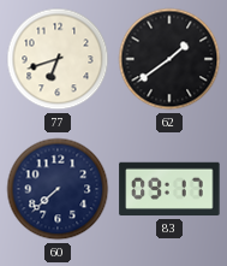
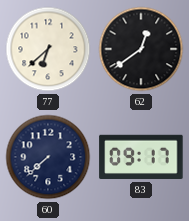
77: 6:42 -> 6:38
62: 1:39 -> 12:39
